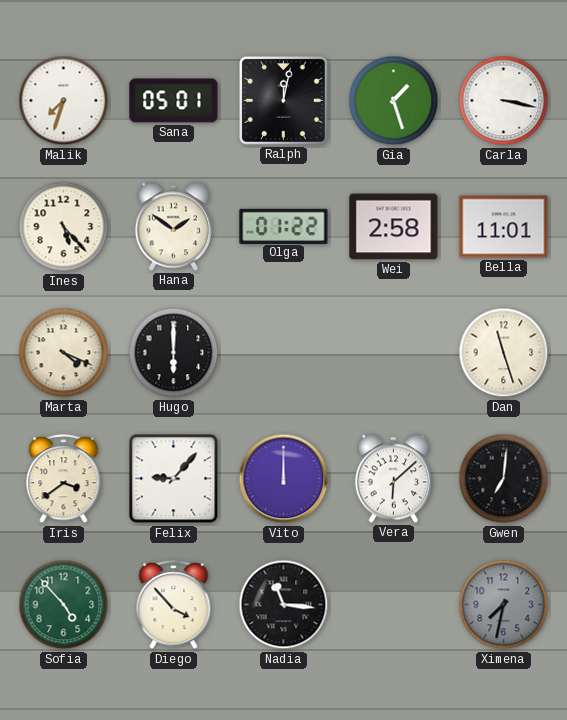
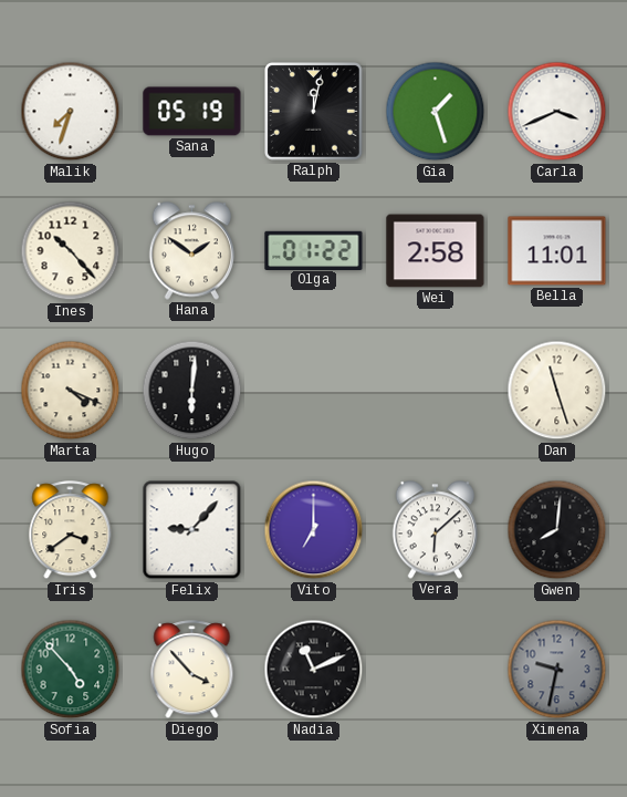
Sana: 05:01 -> 05:19
Carla: 3:17 -> 3:41
Ines: 5:23 -> 10:23
Hugo: 6:00 -> 6:01
Vito: 12:00 -> 7:00
Gwen: 7:01 -> 8:01
Nadia: 11:16 -> 11:11
Ximena: 7:32 -> 9:32
